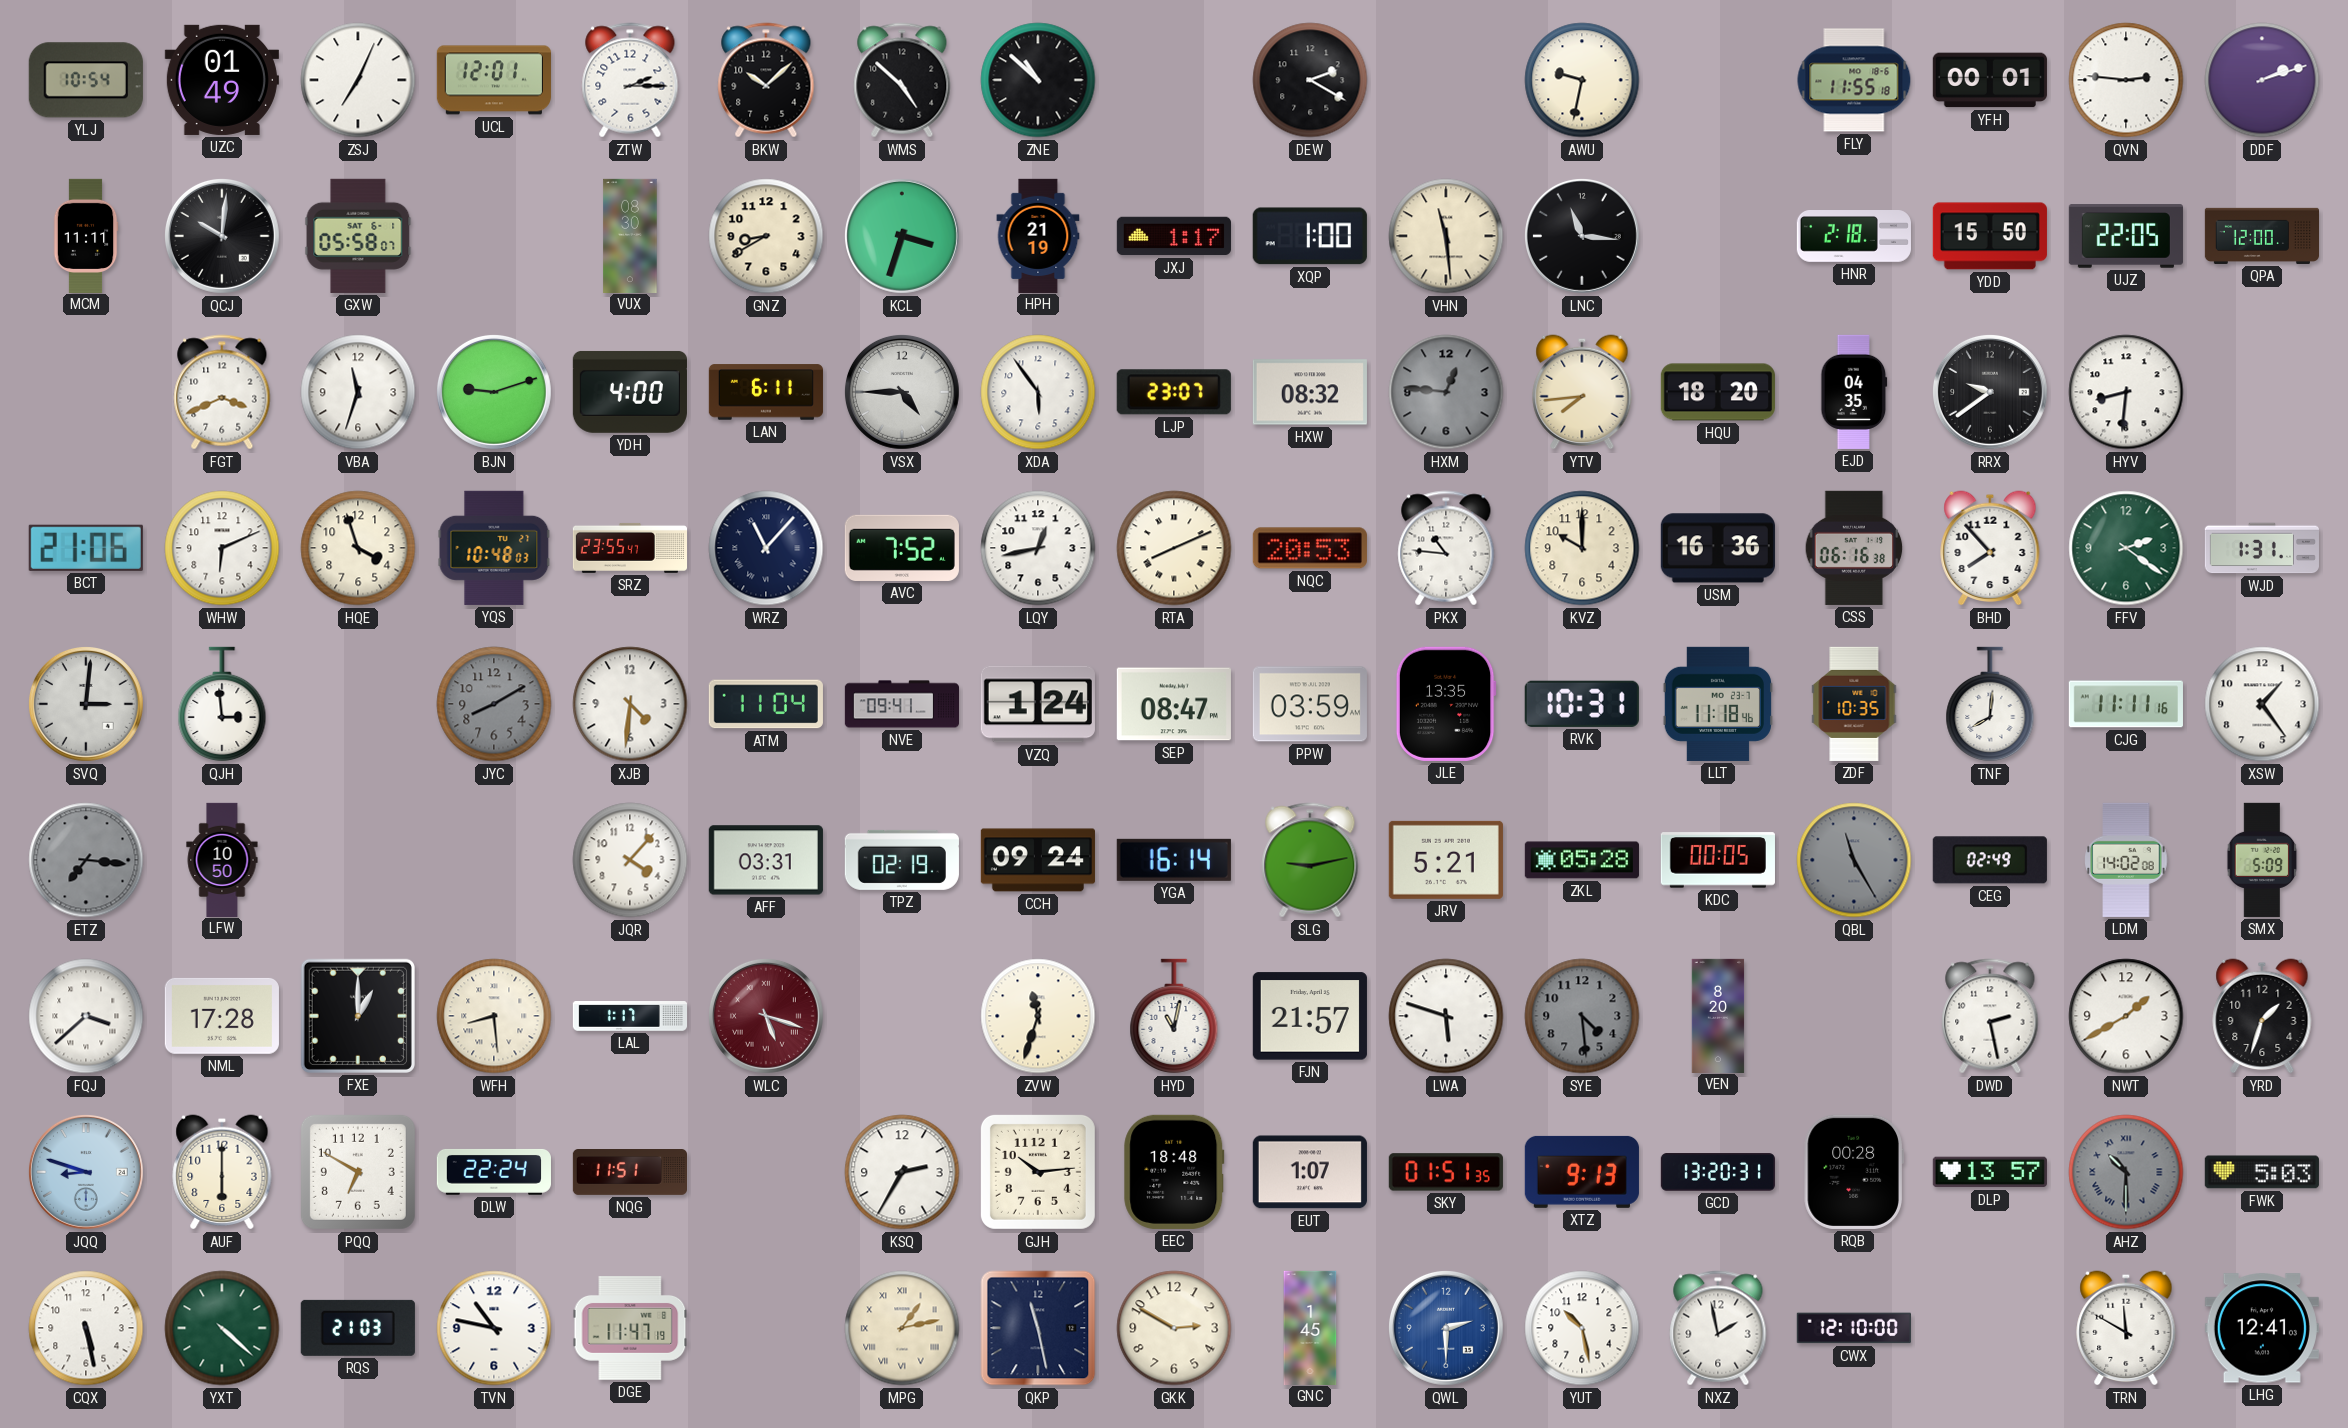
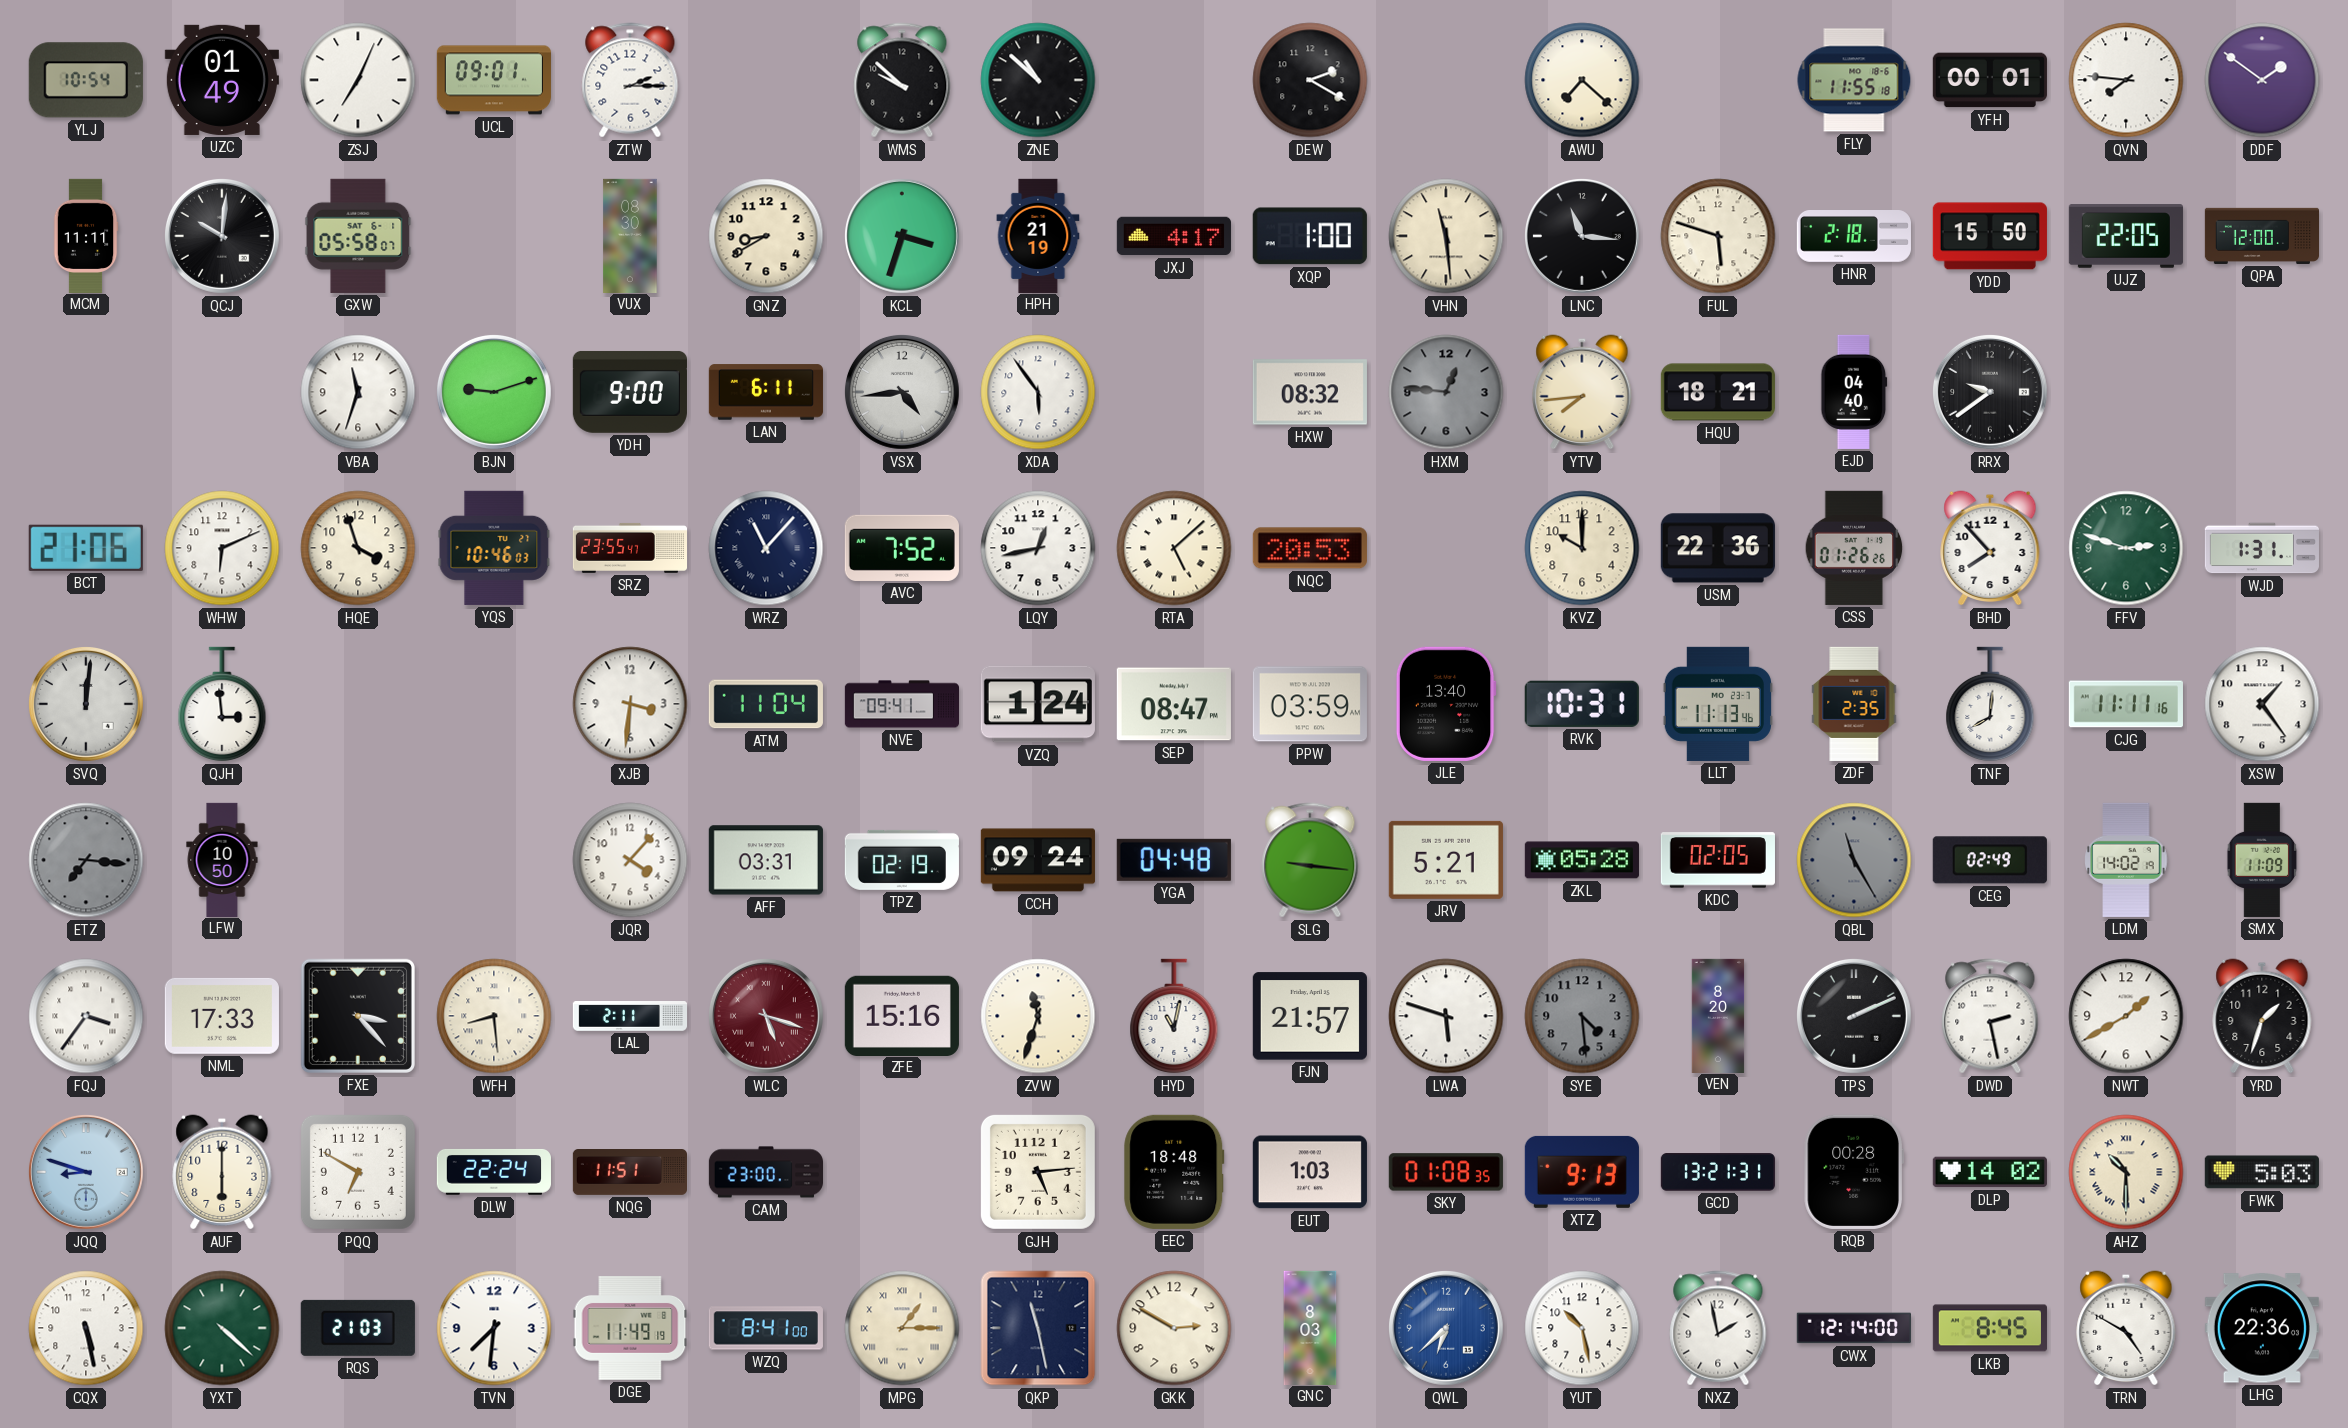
UCL: 12:01 -> 09:01
BKW: 10:08 -> none
WMS: 4:52 -> 9:52
AWU: 9:32 -> 7:22
QVN: 2:46 -> 7:46
DDF: 2:12 -> 1:51
JXJ: 1:17 -> 4:17
FUL: none -> 5:48
FGT: 3:41 -> none
YDH: 4:00 -> 9:00
VSX: 4:45 -> 4:44
LJP: 23:07 -> none
HQU: 18:20 -> 18:21
EJD: 04:35 -> 04:40
HYV: 8:31 -> none
YQS: 10:48 -> 10:46
RTA: 8:11 -> 5:08
PKX: 10:46 -> none
USM: 16:36 -> 22:36
CSS: 06:16 -> 01:26
FFV: 2:21 -> 2:48
SVQ: 3:01 -> 12:01
JYC: 8:10 -> none
XJB: 4:31 -> 3:31
JLE: 13:35 -> 13:40
LLT: 11:18 -> 11:13
ZDF: 10:35 -> 2:35
YGA: 16:14 -> 04:48
SLG: 9:13 -> 9:16
KDC: 00:05 -> 02:05
LDM: 14:02:08 -> 14:02:19
SMX: 5:09 -> 11:09
FQJ: 3:38 -> 3:36
NML: 17:28 -> 17:33
FXE: 1:00 -> 3:23
LAL: 1:17 -> 2:11
ZFE: none -> 15:16
TPS: none -> 2:11
CAM: none -> 23:00
KSQ: 2:35 -> none
GJH: 10:14 -> 5:14
EUT: 1:07 -> 1:03
SKY: 01:51 -> 01:08
GCD: 13:20 -> 13:21
DLP: 13:57 -> 14:02
AHZ dial: grey -> cream
TVN: 10:47 -> 7:31
DGE: 11:47 -> 11:49
WZQ: none -> 8:41
MPG: 1:13 -> 1:15
GNC: 1:45 -> 8:03
QWL: 2:30 -> 6:38
CWX: 12:10 -> 12:14
LKB: none -> 8:45
TRN: 11:50 -> 4:50
LHG: 12:41 -> 22:36
